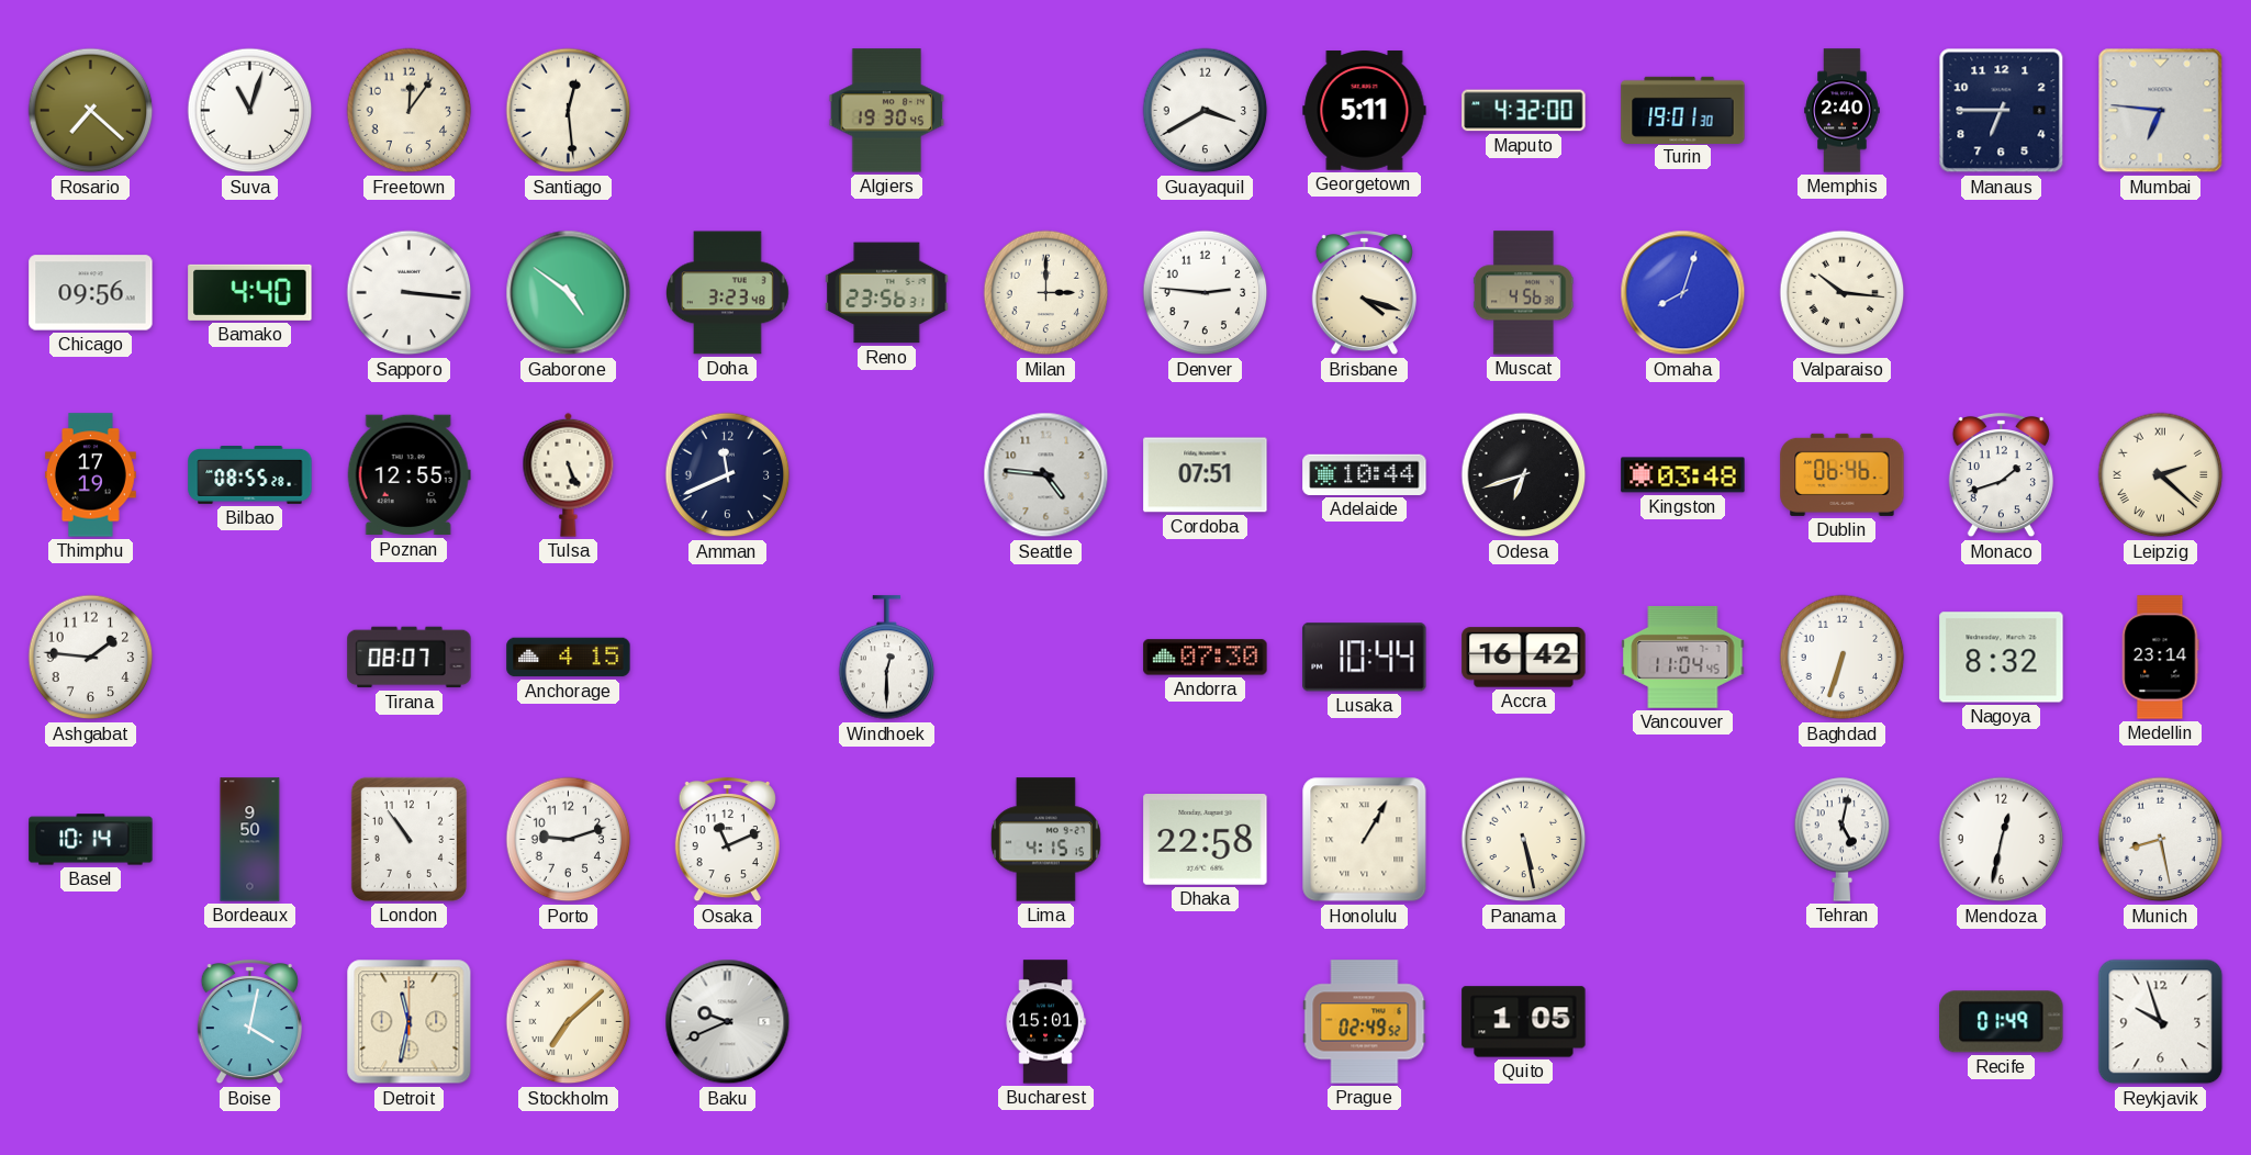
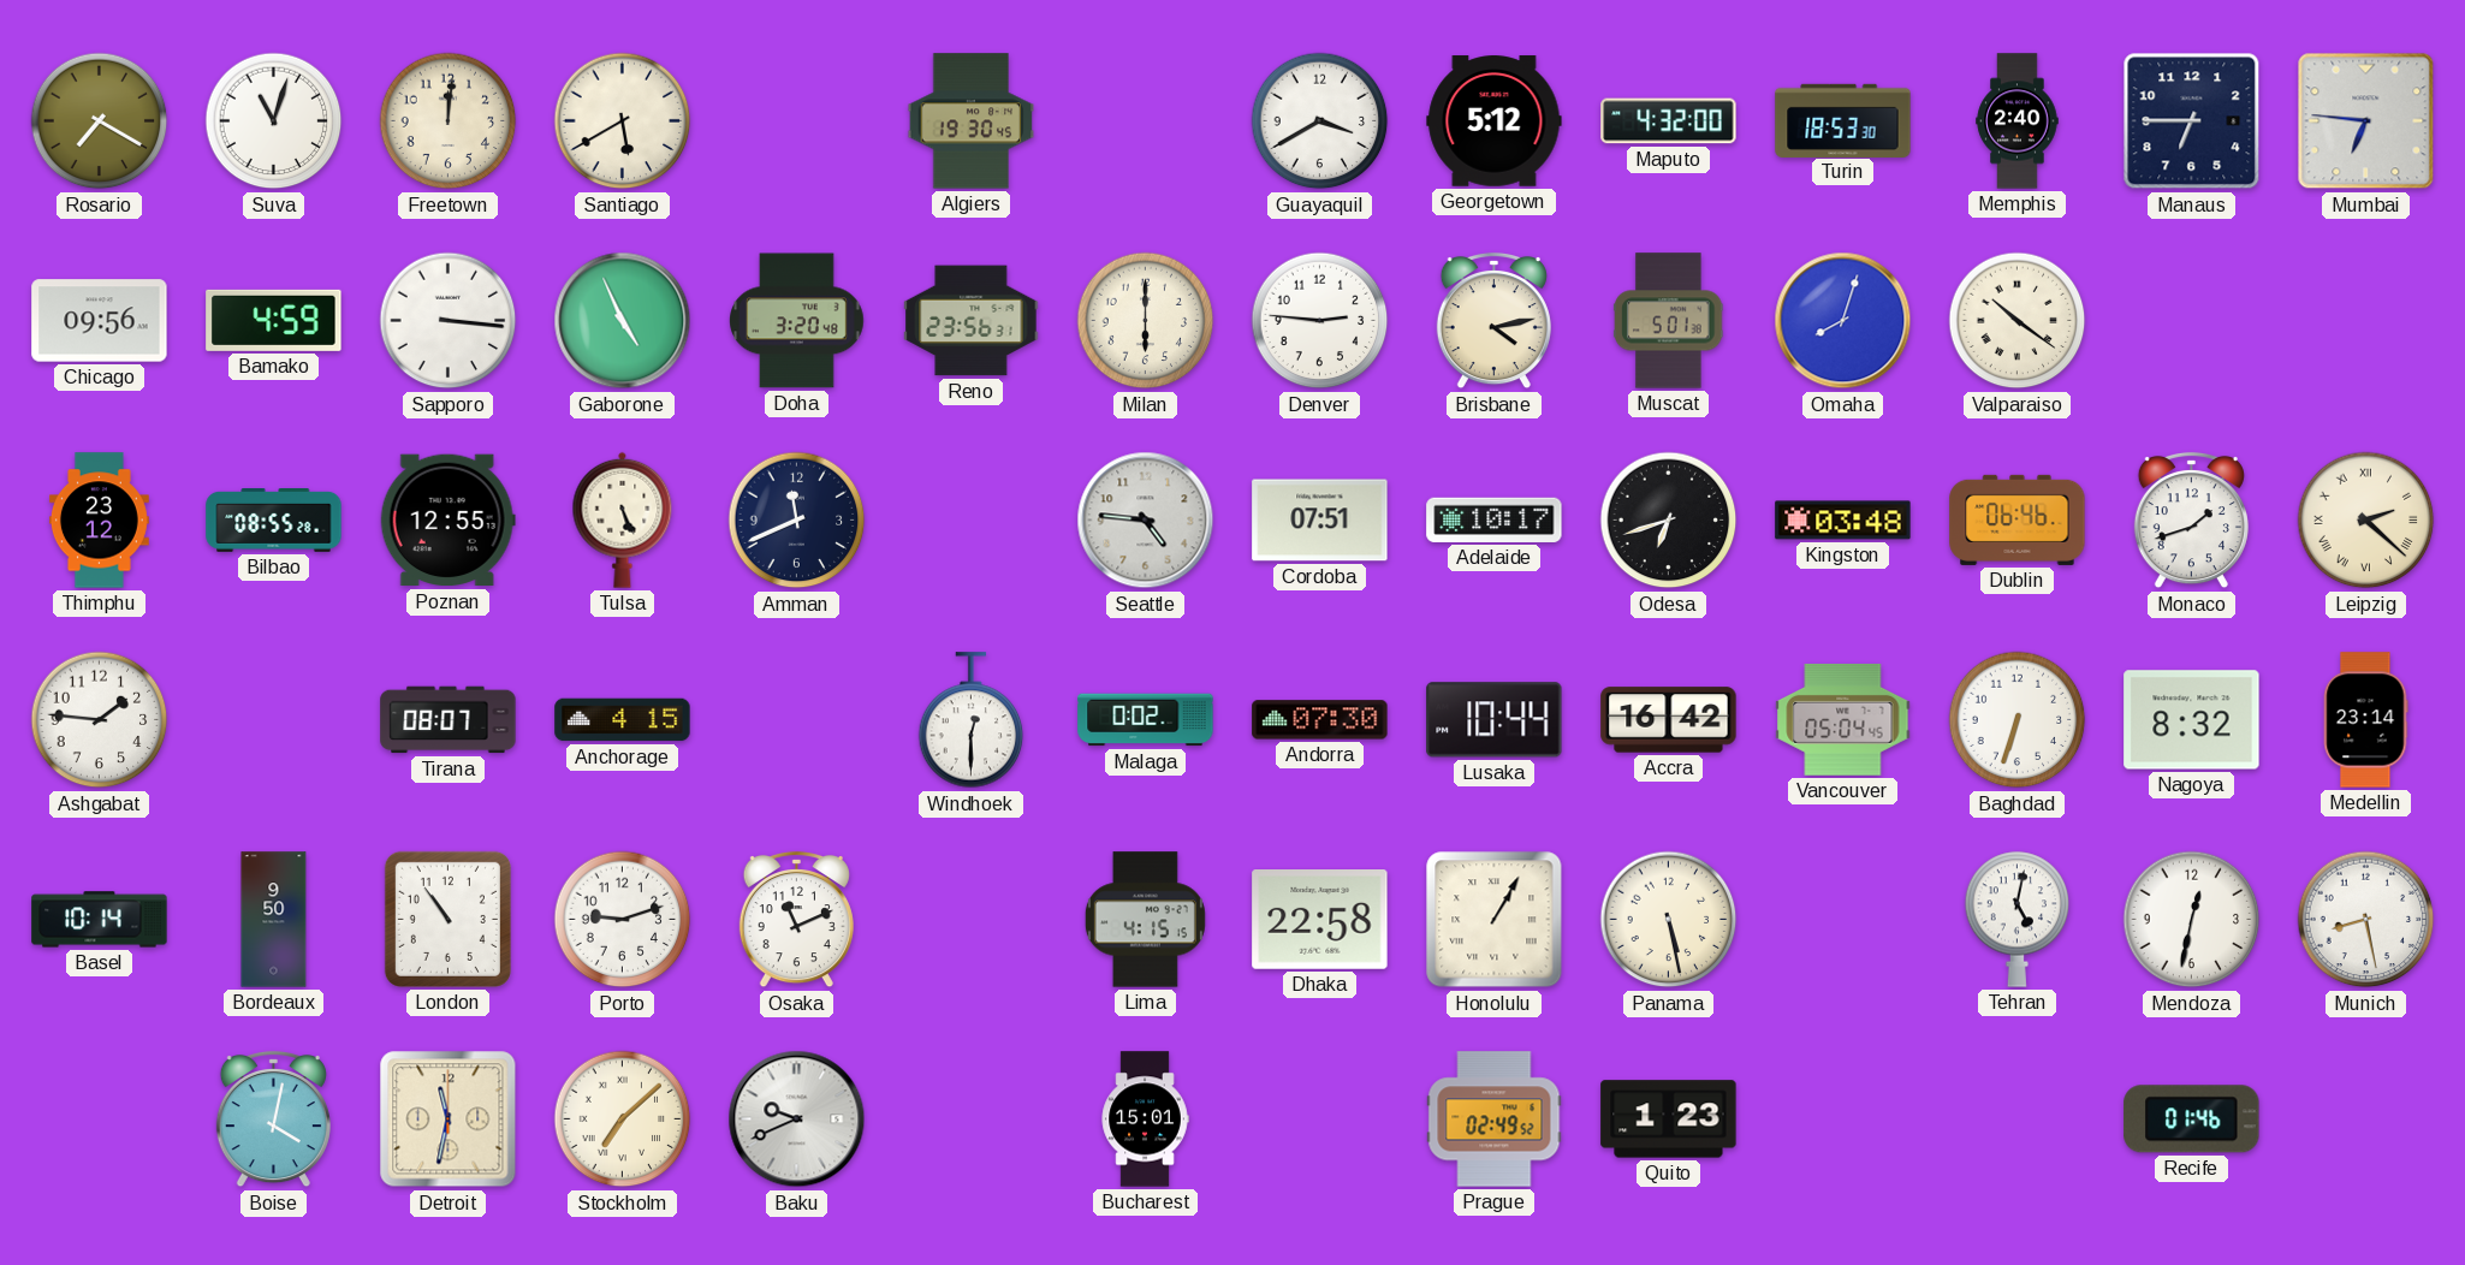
Rosario: 7:22 -> 7:20
Freetown: 12:06 -> 12:01
Santiago: 12:29 -> 5:40
Georgetown: 5:11 -> 5:12
Turin: 19:01 -> 18:53
Bamako: 4:40 -> 4:59
Gaborone: 4:51 -> 4:56
Doha: 3:23 -> 3:20
Milan: 3:00 -> 6:00
Brisbane: 4:18 -> 4:13
Muscat: 4:56 -> 5:01
Valparaiso: 10:16 -> 10:21
Thimphu: 17:19 -> 23:12
Adelaide: 10:44 -> 10:17
Malaga: none -> 0:02
Vancouver: 11:04 -> 05:04
Quito: 1:05 -> 1:23
Recife: 01:49 -> 01:46
Reykjavik: 9:57 -> none
